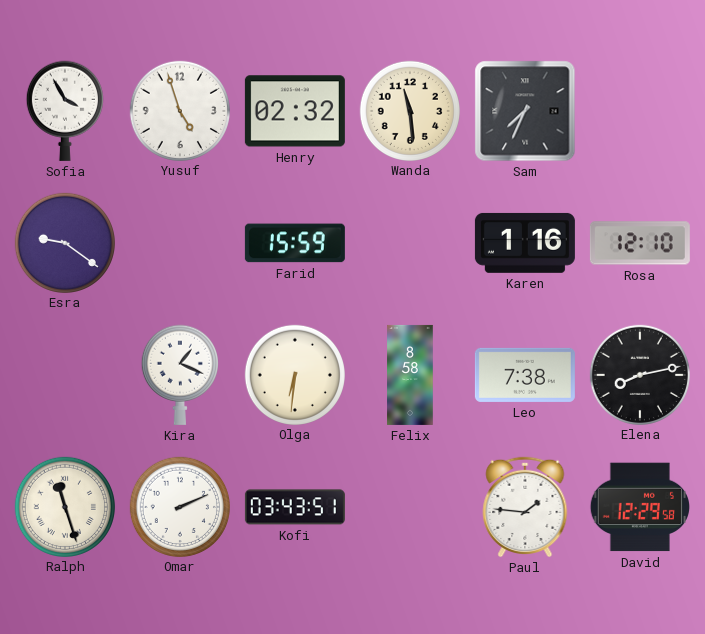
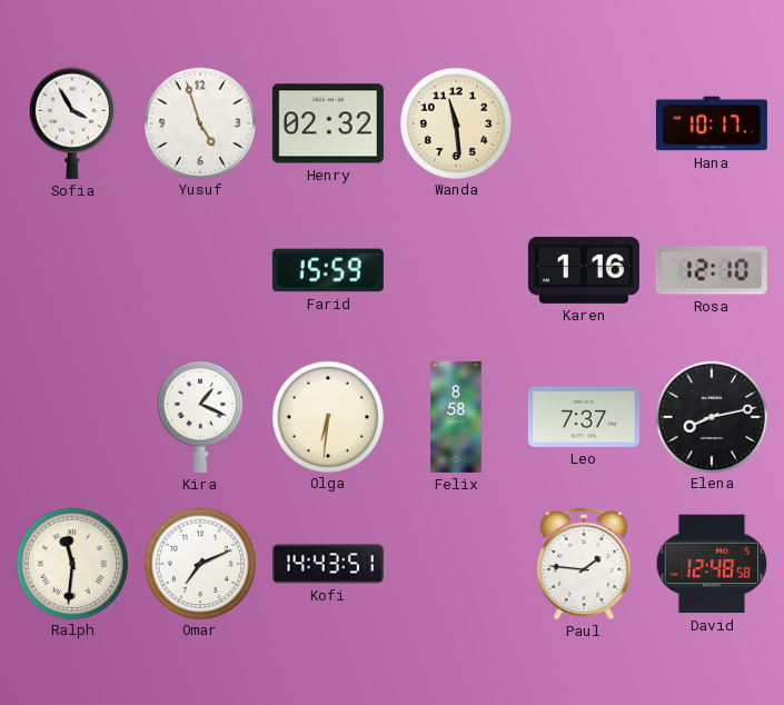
Sam: 7:34 -> none
Hana: none -> 10:17
Esra: 9:21 -> none
Leo: 7:38 -> 7:37
Ralph: 11:27 -> 11:31
Omar: 2:11 -> 7:11
Kofi: 03:43 -> 14:43
David: 12:29 -> 12:48
